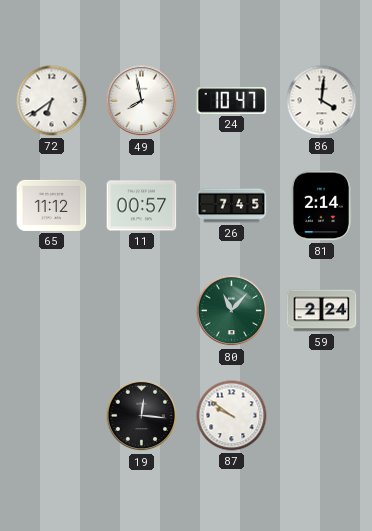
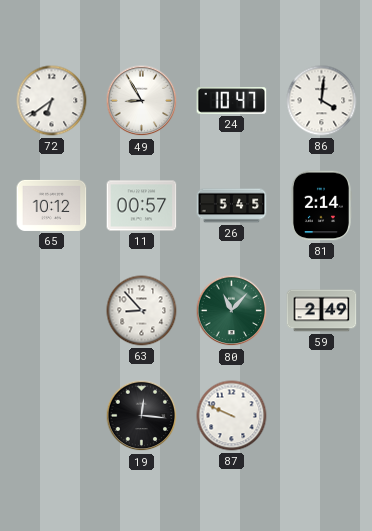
49: 7:58 -> 8:55
65: 11:12 -> 10:12
26: 7:45 -> 5:45
63: none -> 8:53
59: 2:24 -> 2:49
87: 9:51 -> 9:49
